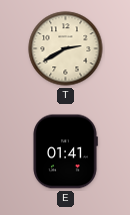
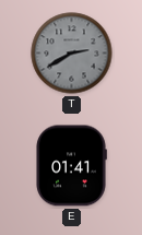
T dial: cream -> grey
